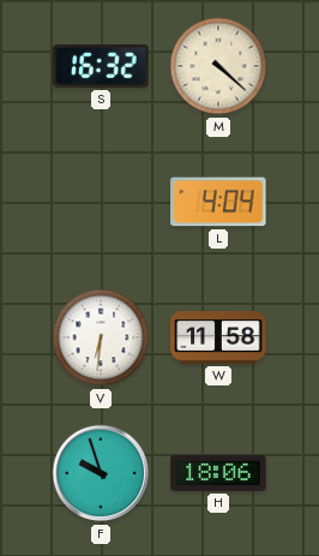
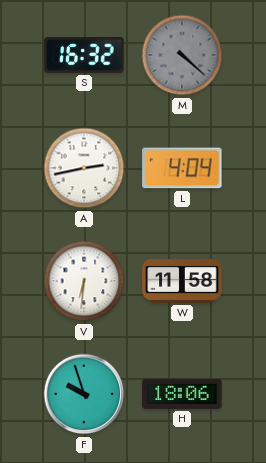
M dial: cream -> grey
A: none -> 2:43
